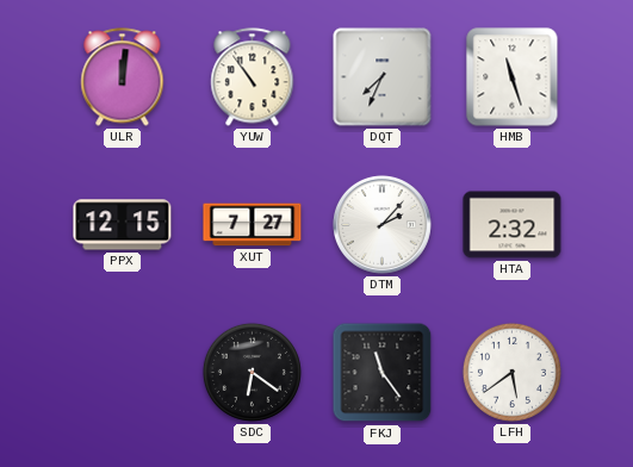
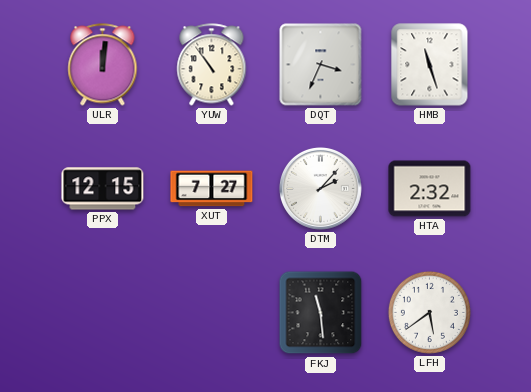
DQT: 7:34 -> 3:34
SDC: 6:21 -> none
FKJ: 11:24 -> 11:29
